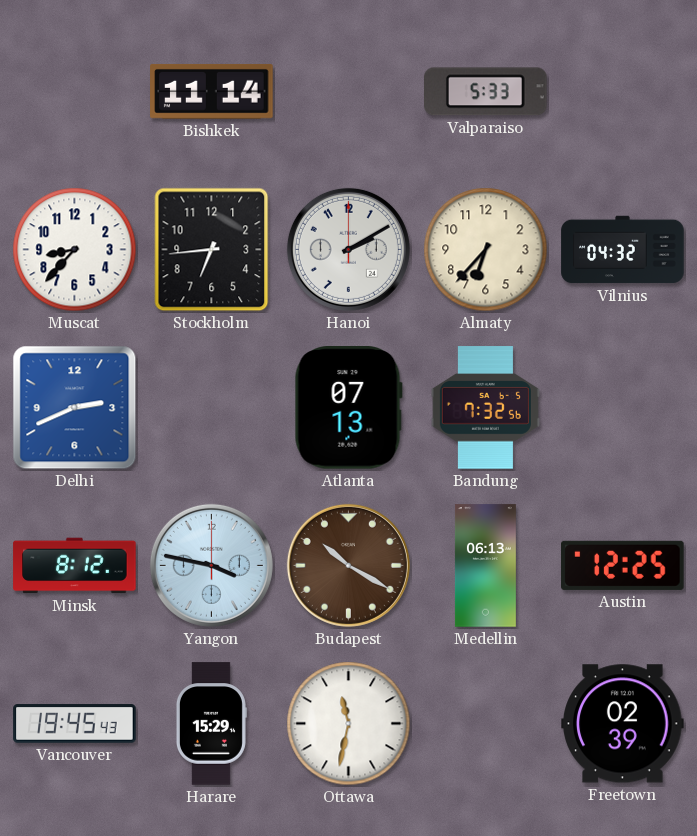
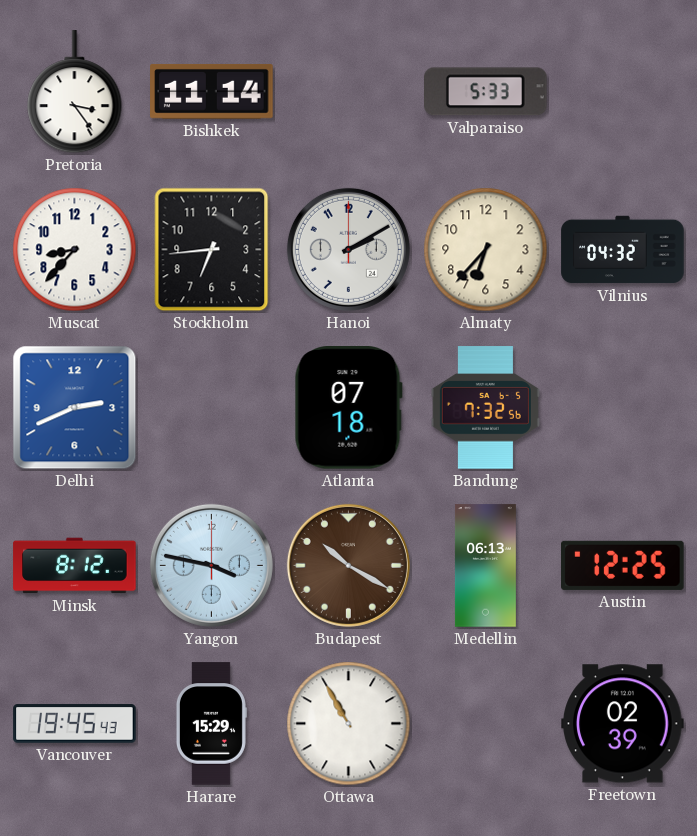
Pretoria: none -> 3:24
Atlanta: 07:13 -> 07:18
Ottawa: 11:32 -> 10:55
